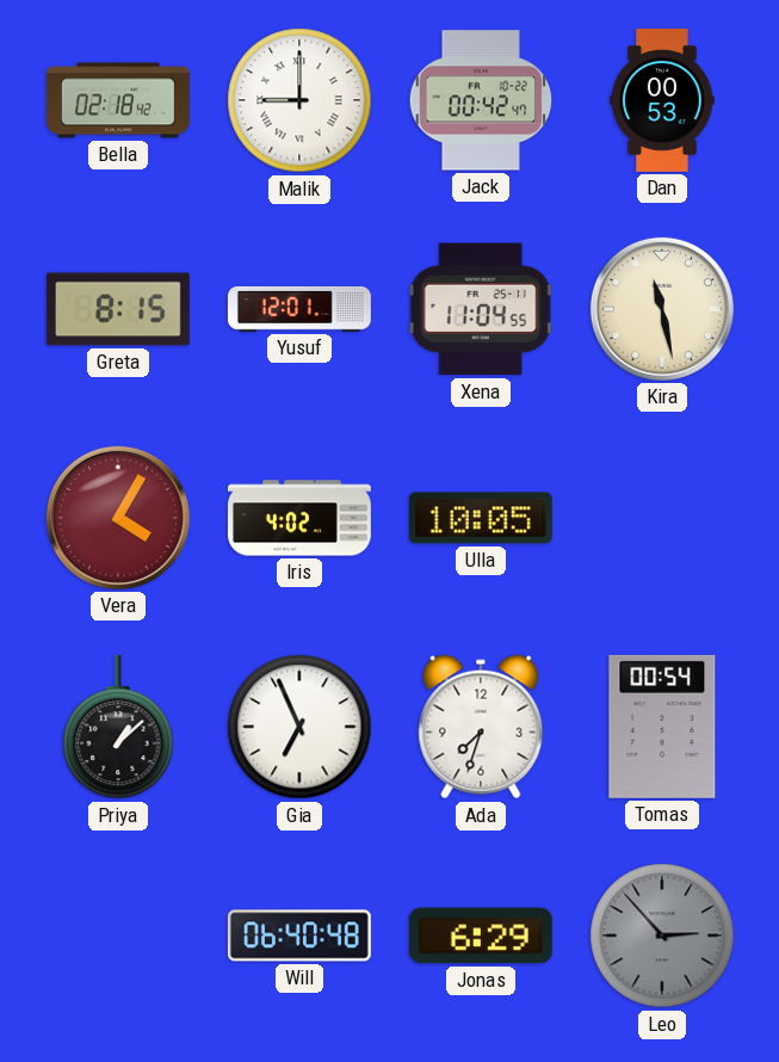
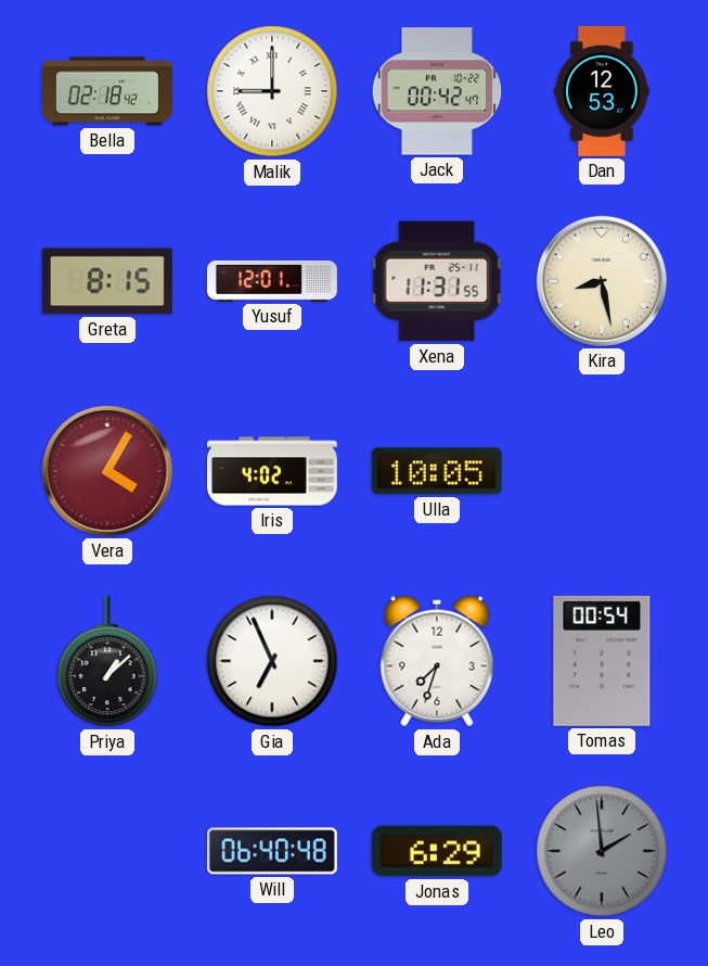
Dan: 00:53 -> 12:53
Xena: 11:04 -> 11:31
Kira: 11:28 -> 8:28
Leo: 2:53 -> 1:59
